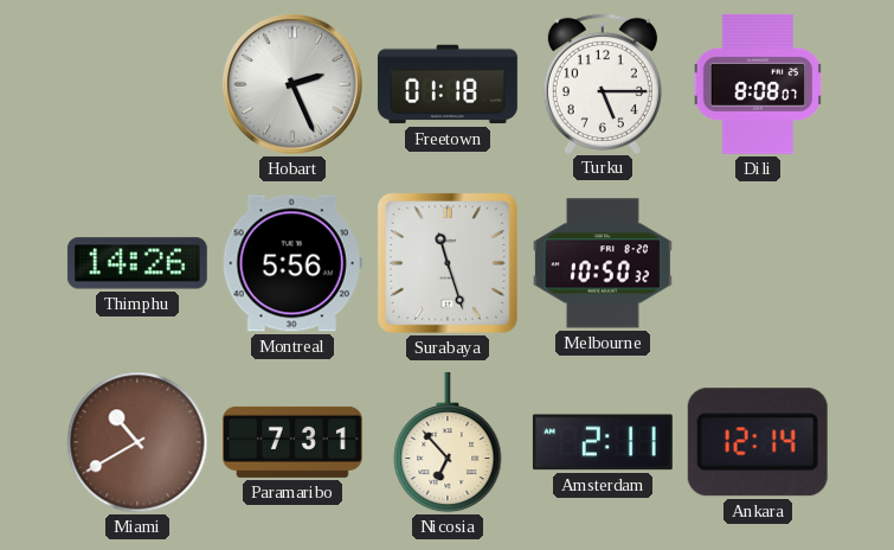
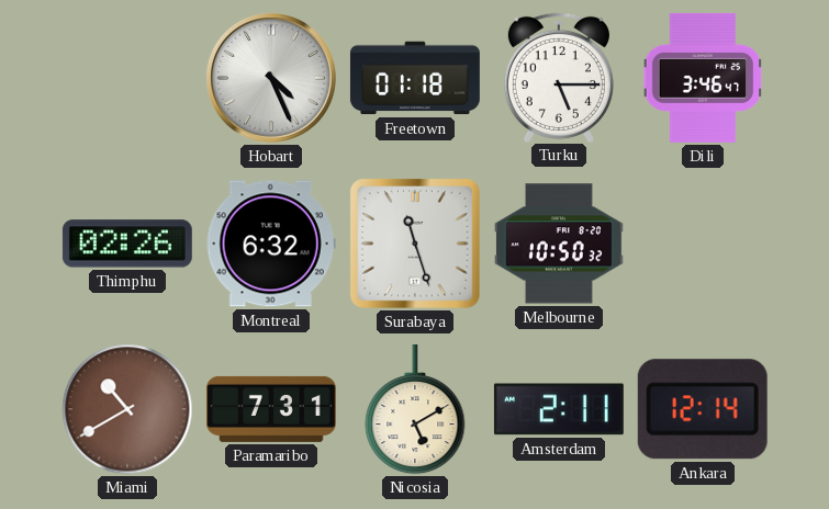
Hobart: 2:26 -> 4:26
Dili: 8:08 -> 3:46
Thimphu: 14:26 -> 02:26
Montreal: 5:56 -> 6:32
Nicosia: 6:53 -> 5:10
